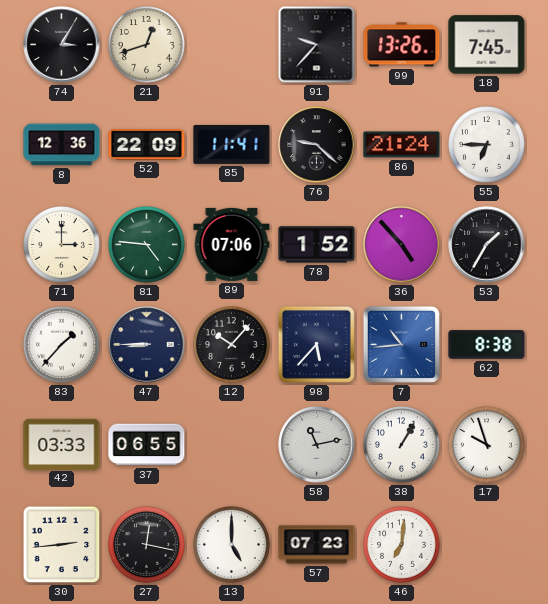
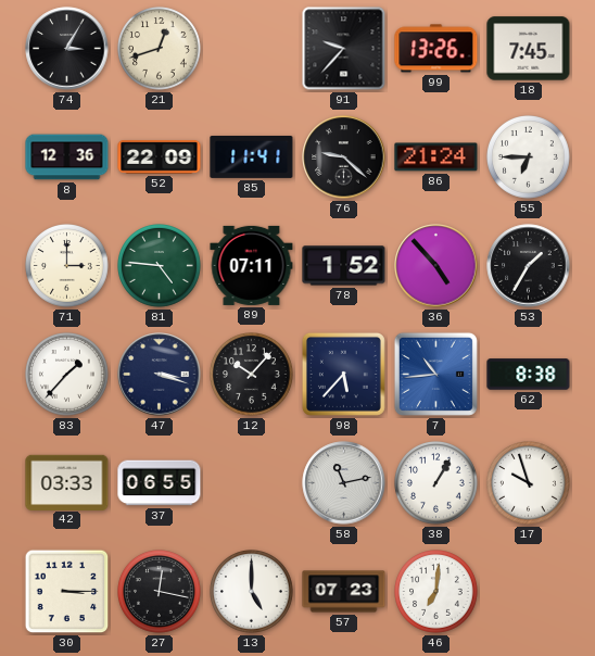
89: 07:06 -> 07:11
47: 8:45 -> 3:18
30: 2:44 -> 3:15
